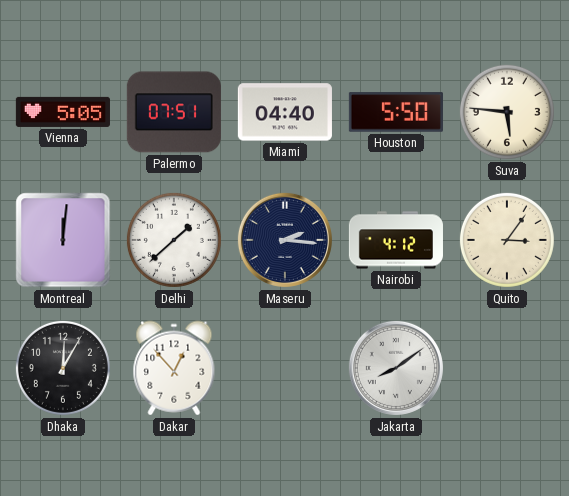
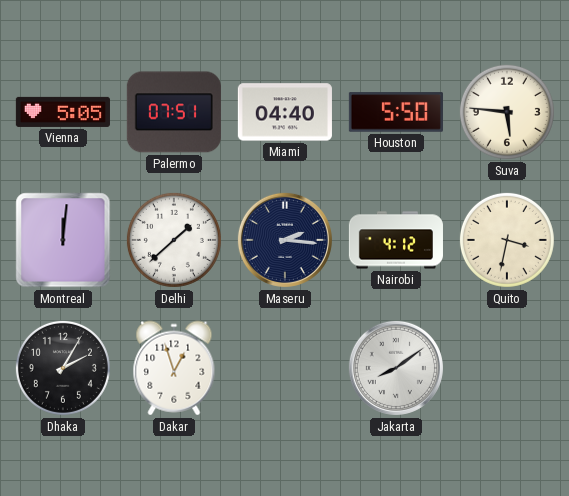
Quito: 3:06 -> 3:32
Dhaka: 12:05 -> 2:05
Dakar: 12:53 -> 12:57
